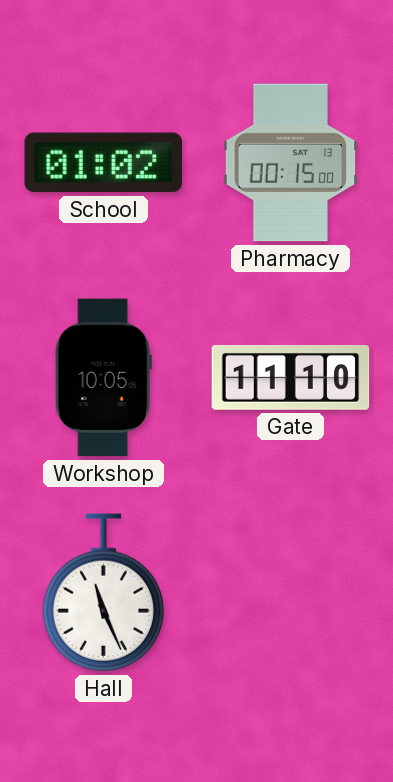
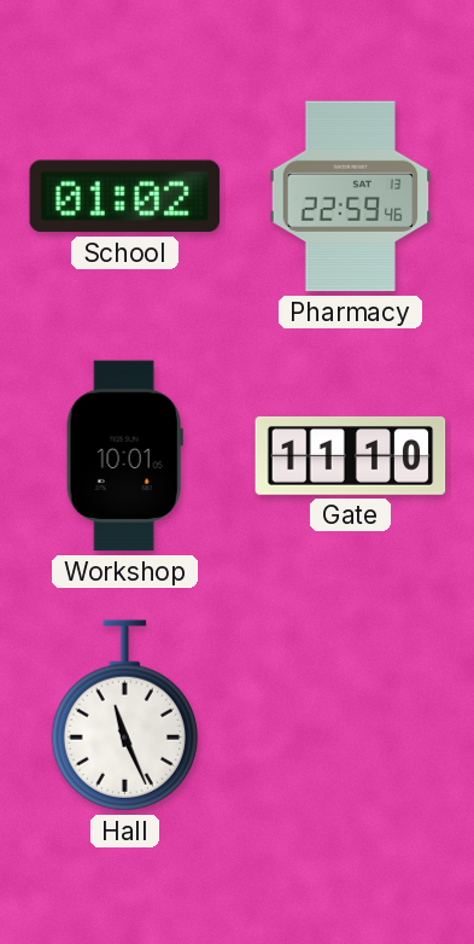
Pharmacy: 00:15 -> 22:59
Workshop: 10:05 -> 10:01
